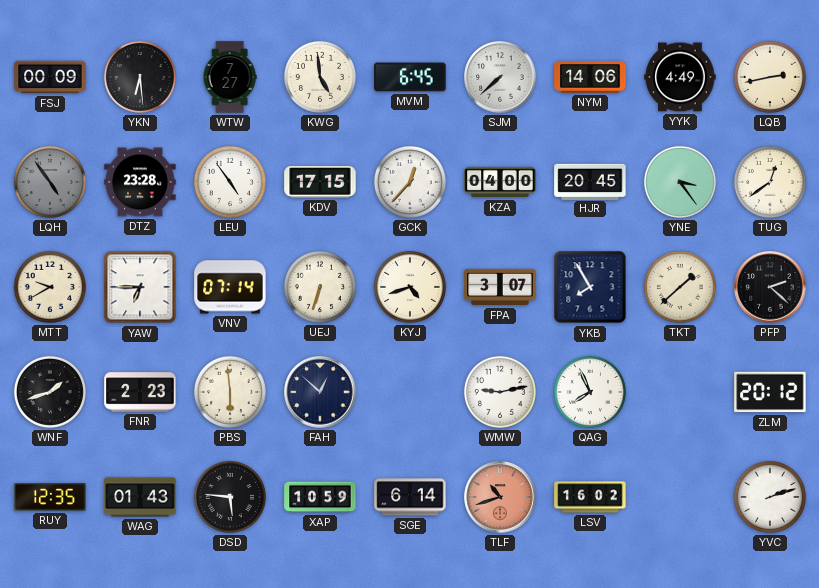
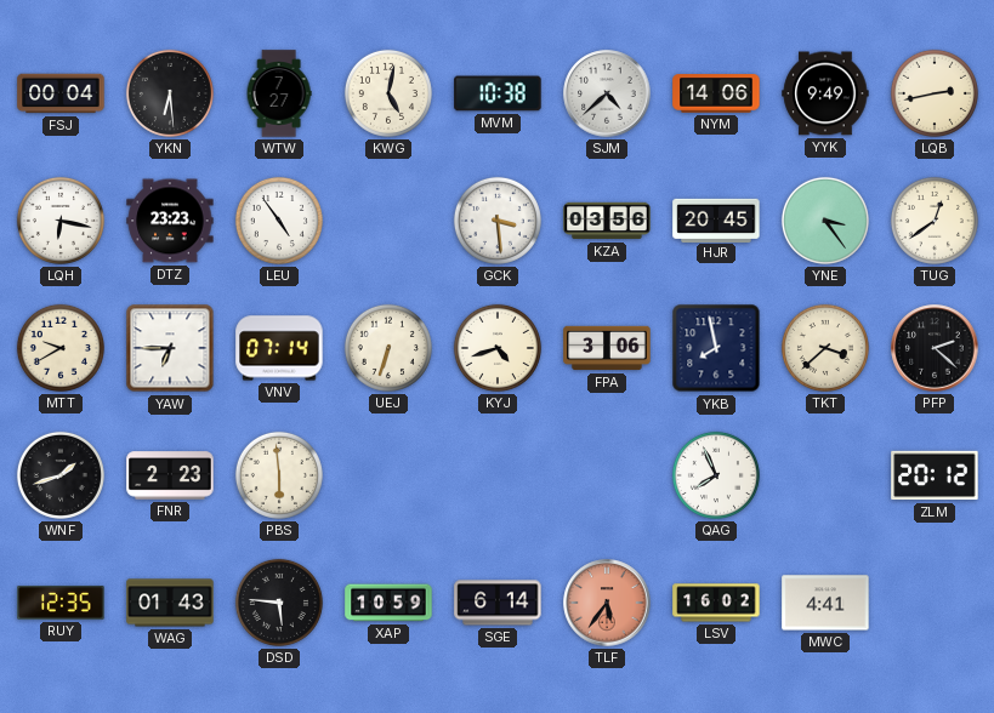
FSJ: 00:09 -> 00:04
KWG: 4:59 -> 5:02
MVM: 6:45 -> 10:38
SJM: 7:38 -> 4:38
YYK: 4:49 -> 9:49
LQH: 4:54 -> 6:17
LQH dial: grey -> white
DTZ: 23:28 -> 23:23
KDV: 17:15 -> none
GCK: 12:37 -> 3:29
KZA: 04:00 -> 03:56
FPA: 3:07 -> 3:06
YKB: 7:55 -> 7:58
TKT: 1:38 -> 3:38
FAH: 12:52 -> none
WMW: 9:13 -> none
TLF: 10:42 -> 5:36
MWC: none -> 4:41
YVC: 2:12 -> none
